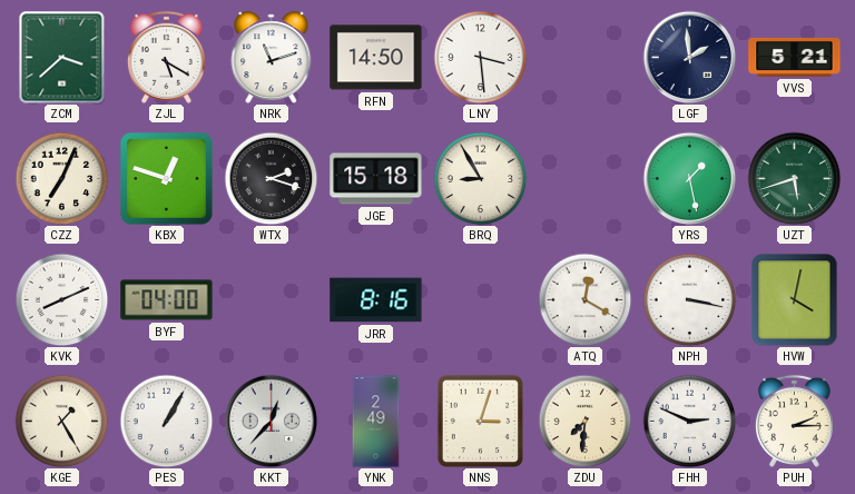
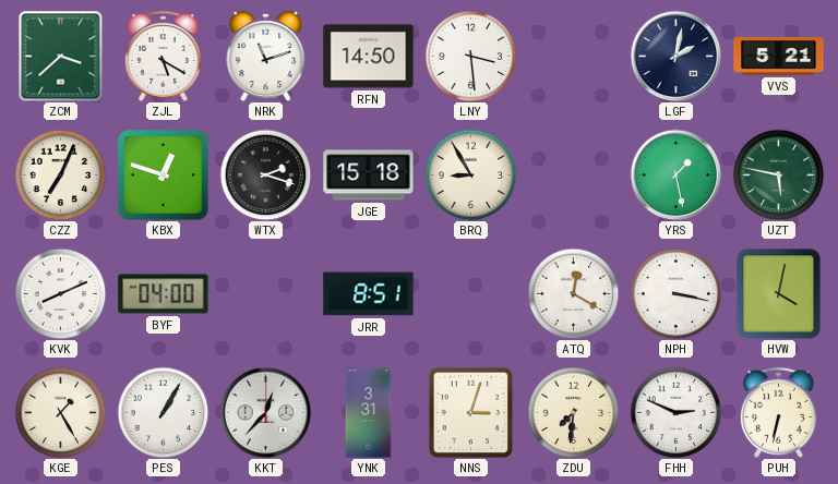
LGF: 1:59 -> 2:02
UZT: 5:42 -> 5:47
JRR: 8:16 -> 8:51
YNK: 2:49 -> 3:31
PUH: 2:15 -> 6:32
